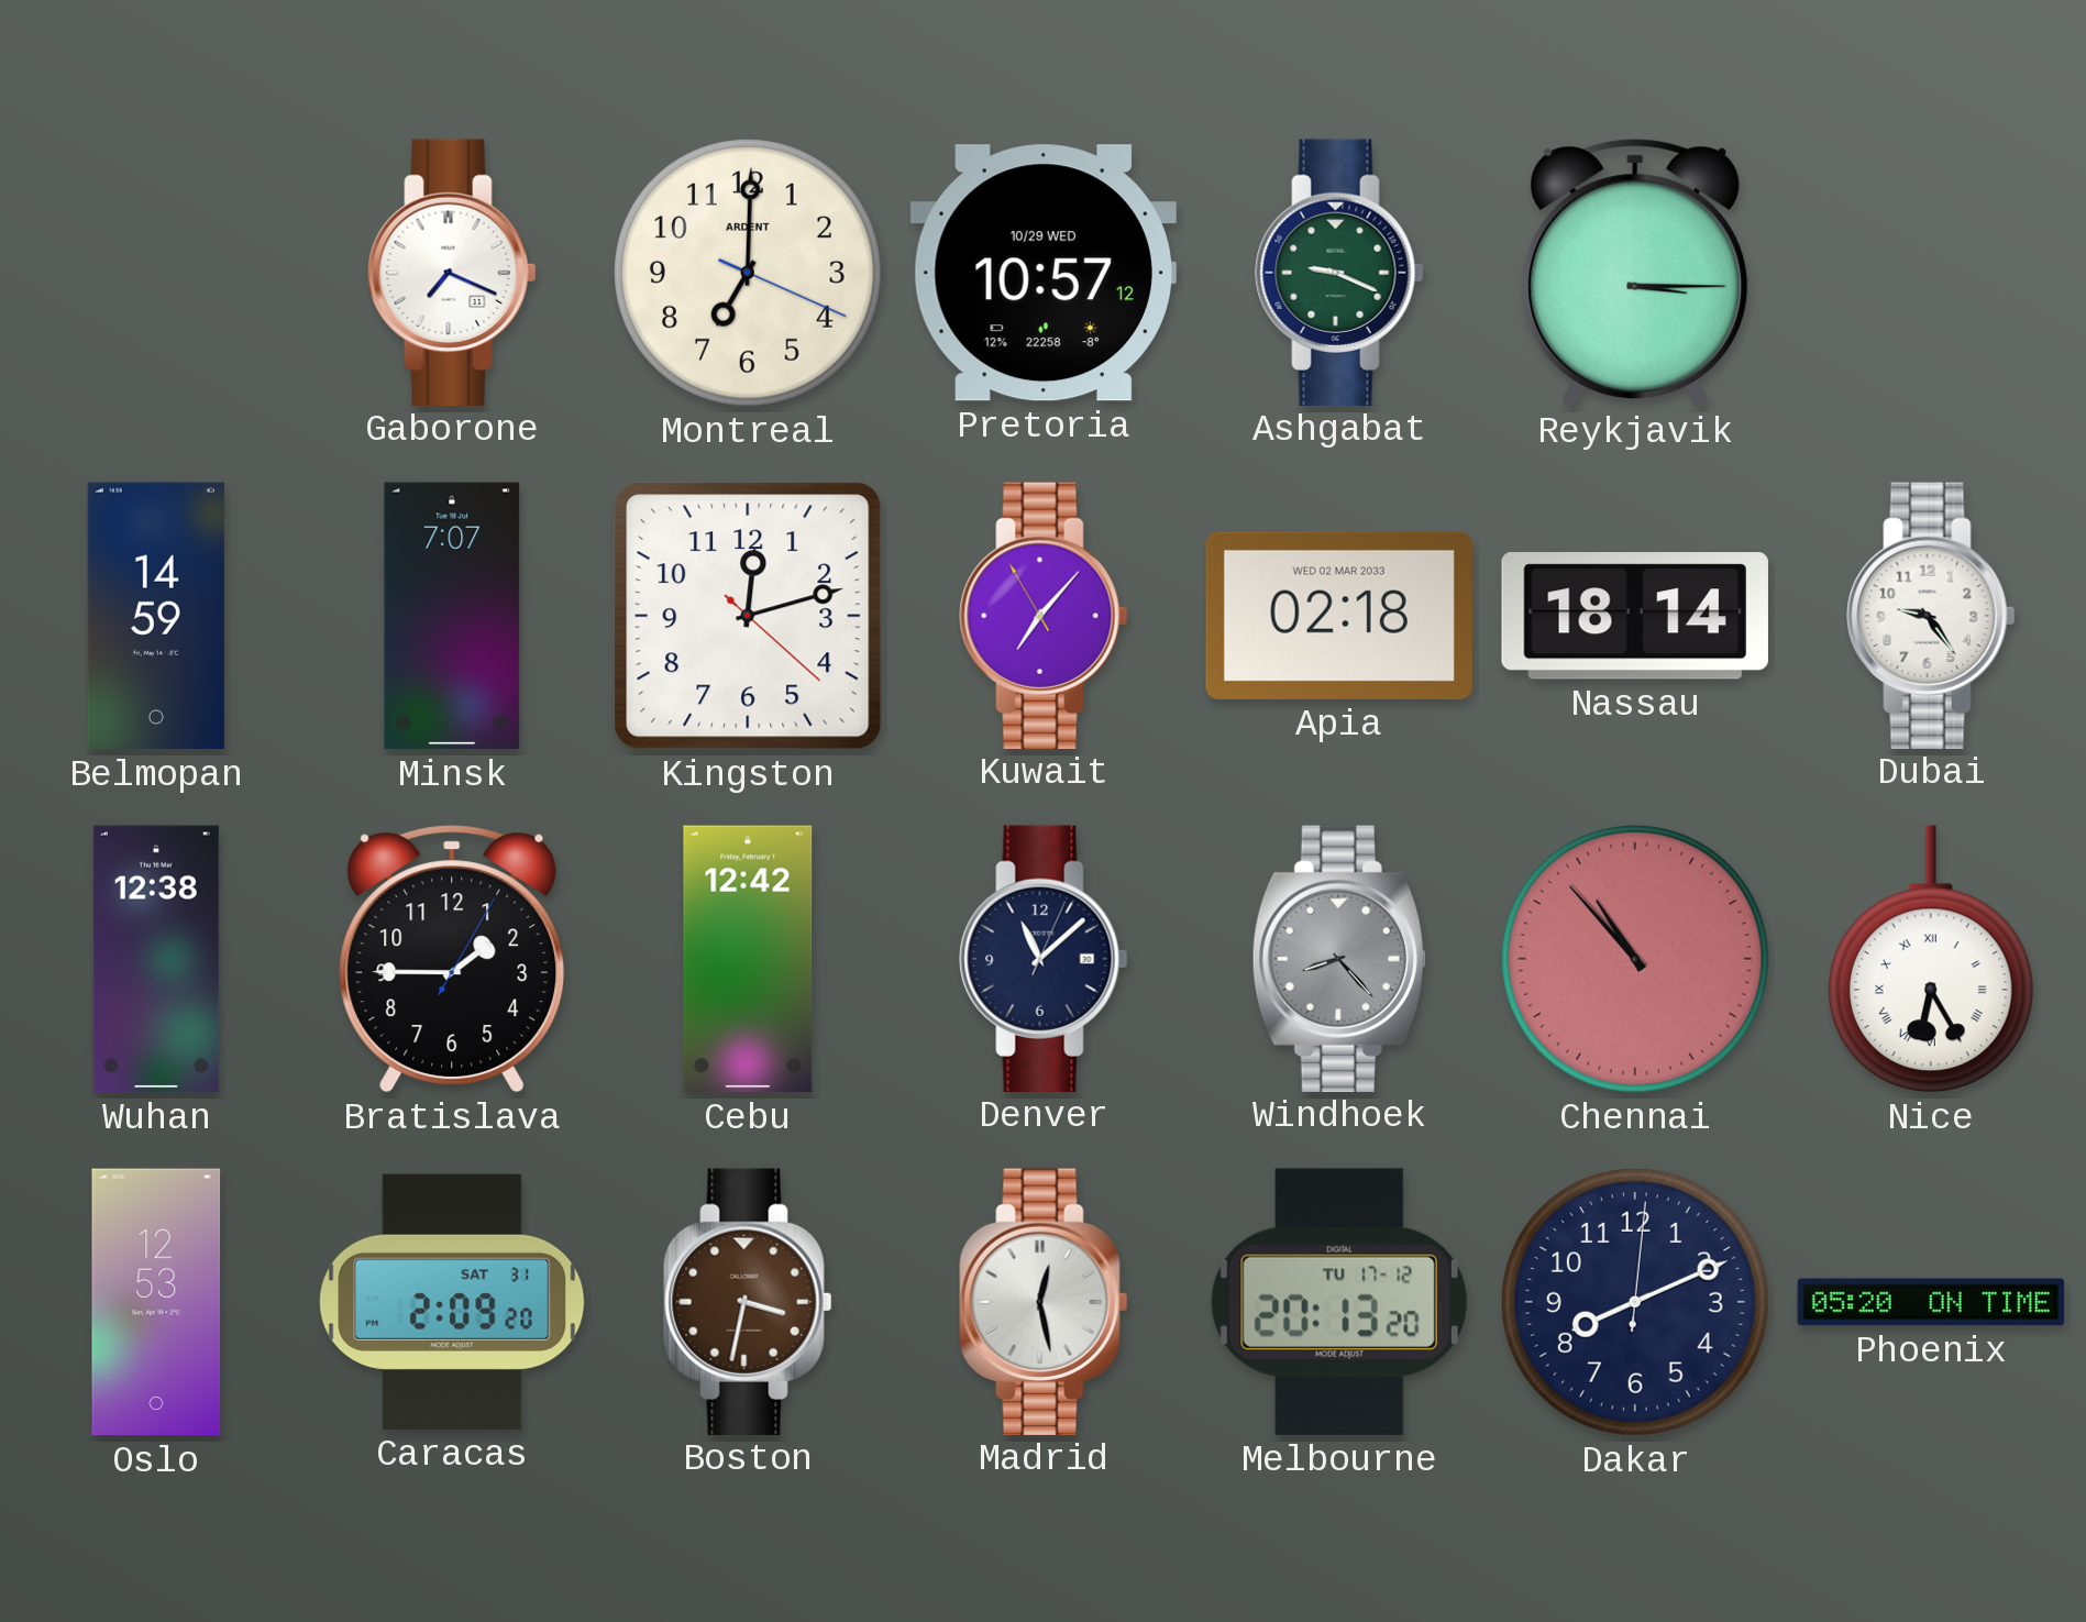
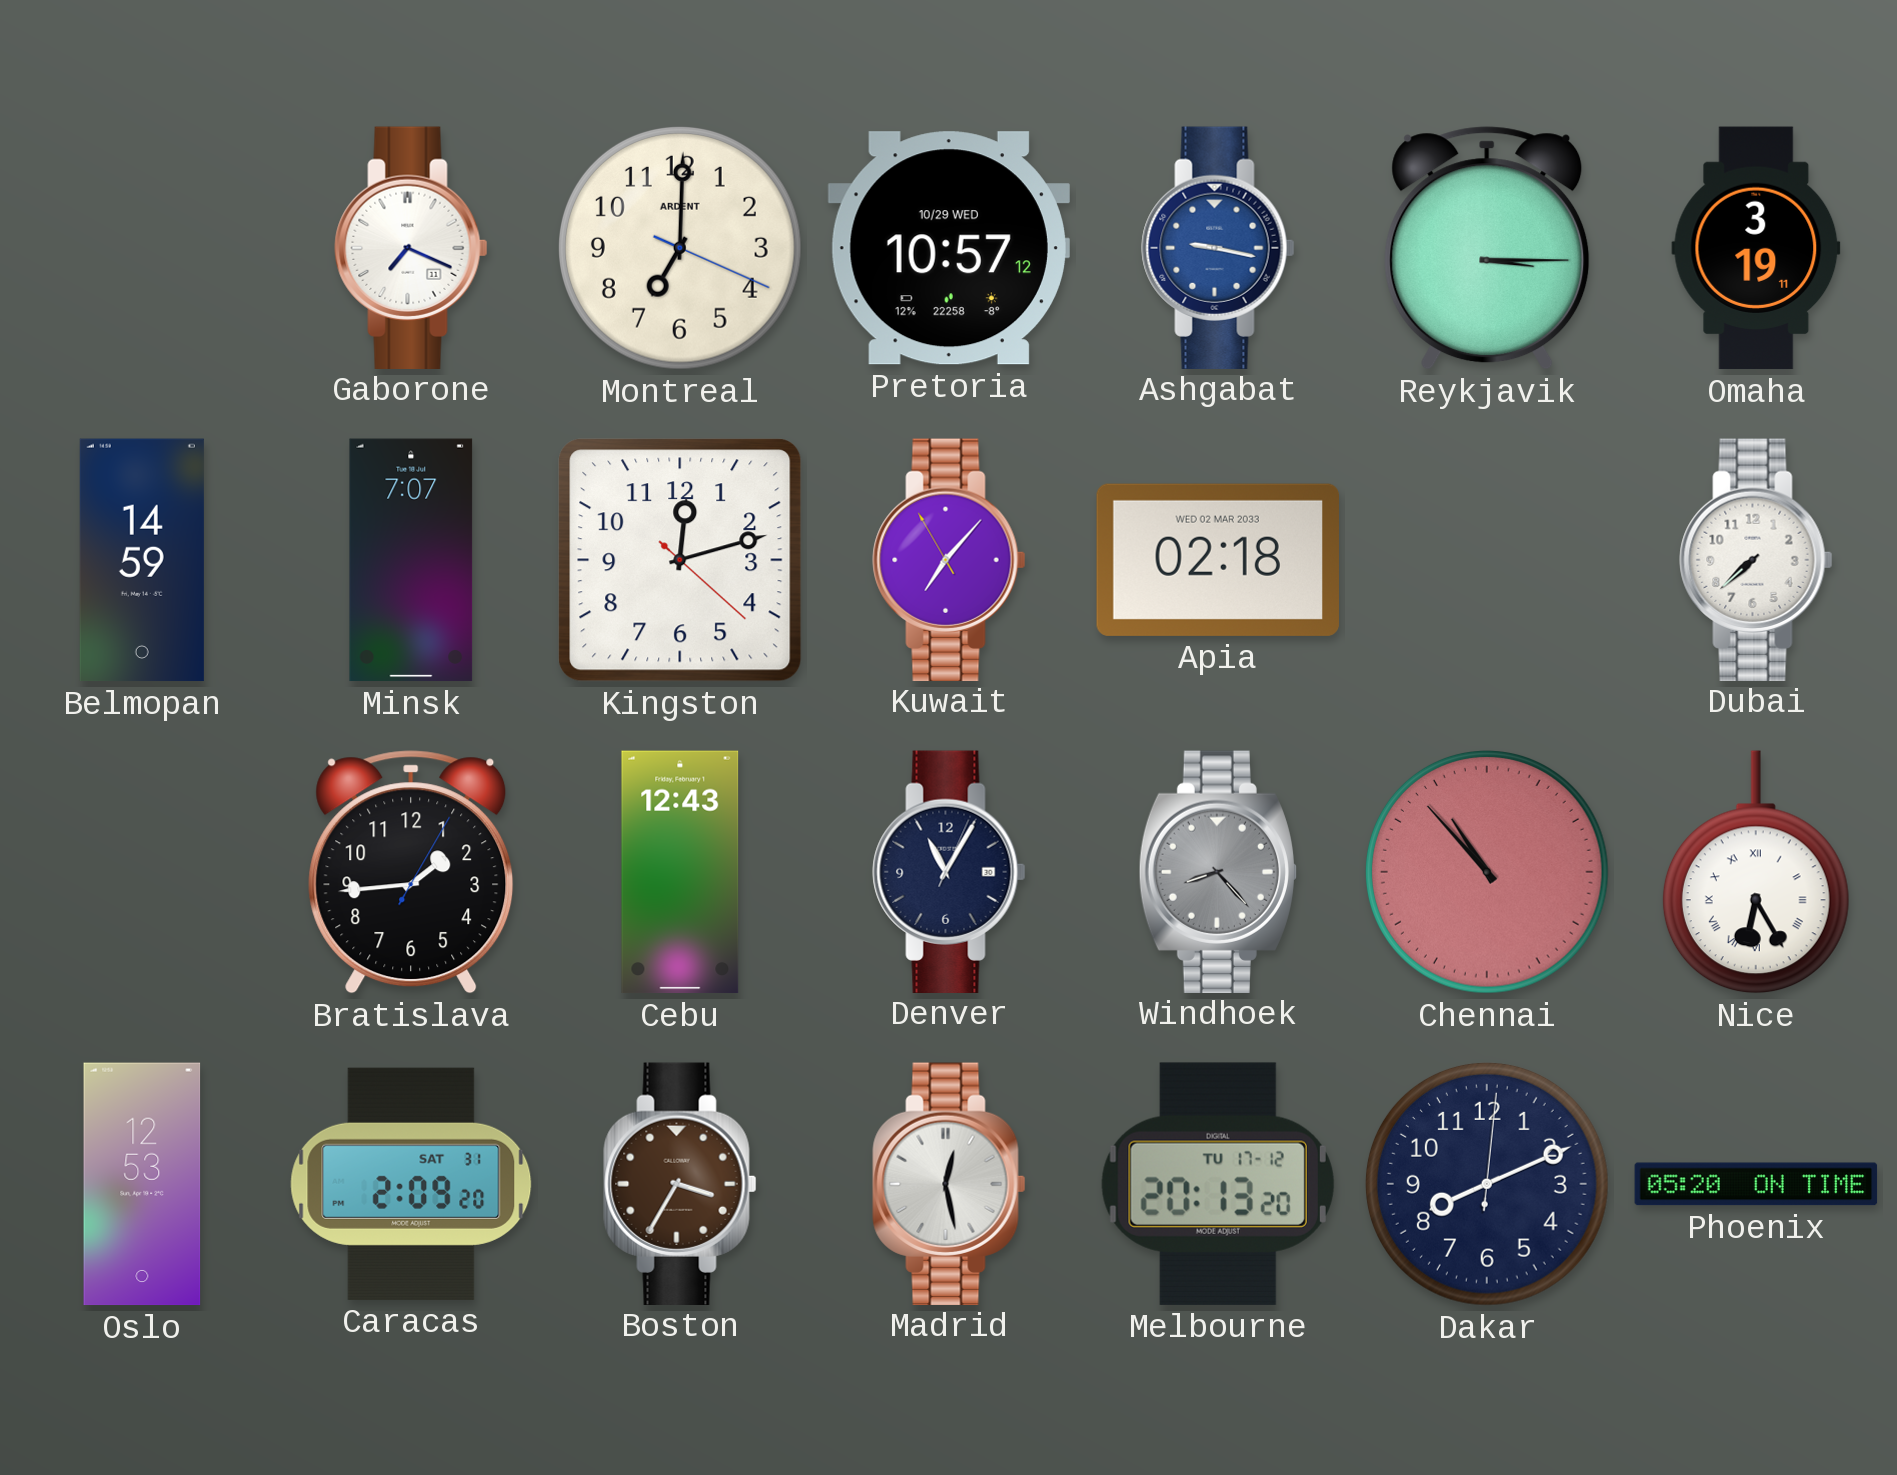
Ashgabat: 9:19 -> 9:17
Ashgabat dial: green -> blue
Omaha: none -> 3:19
Nassau: 18:14 -> none
Dubai: 9:24 -> 7:38
Wuhan: 12:38 -> none
Bratislava: 1:45 -> 1:44
Cebu: 12:42 -> 12:43
Denver: 11:08 -> 11:05
Boston: 3:32 -> 3:35
